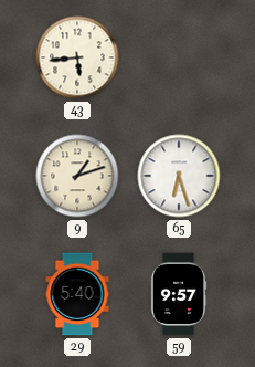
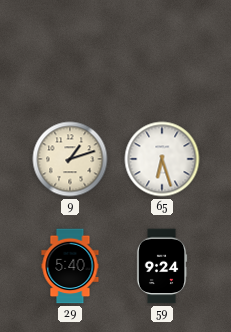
43: 5:44 -> none
59: 9:57 -> 9:24
